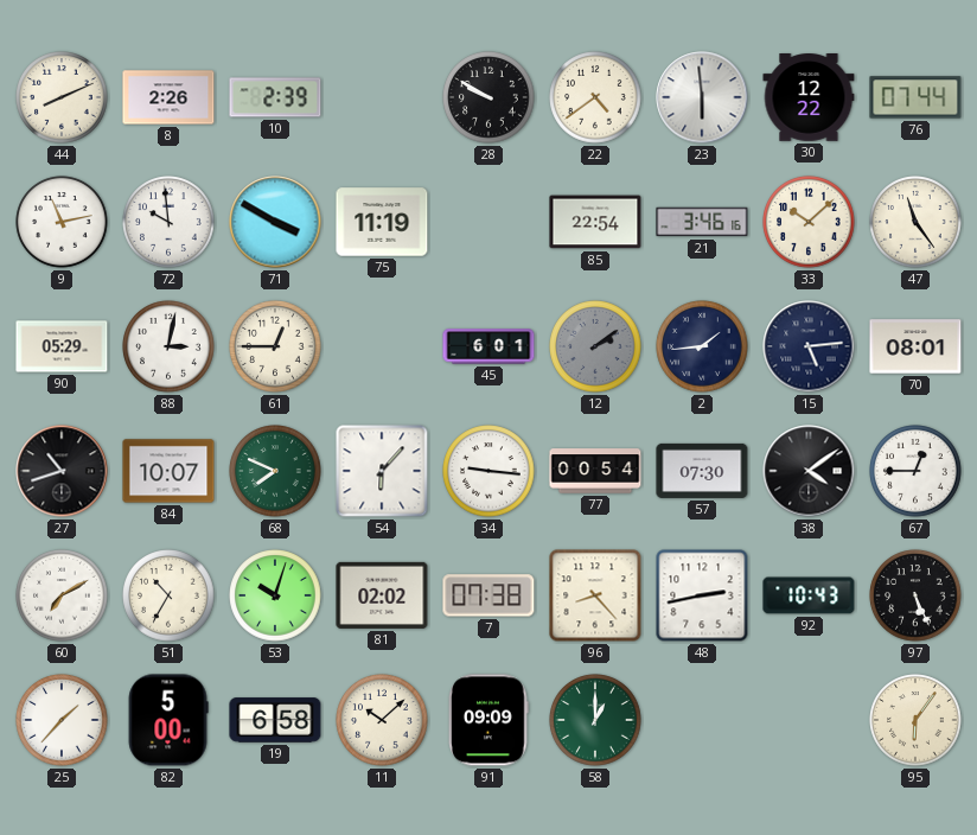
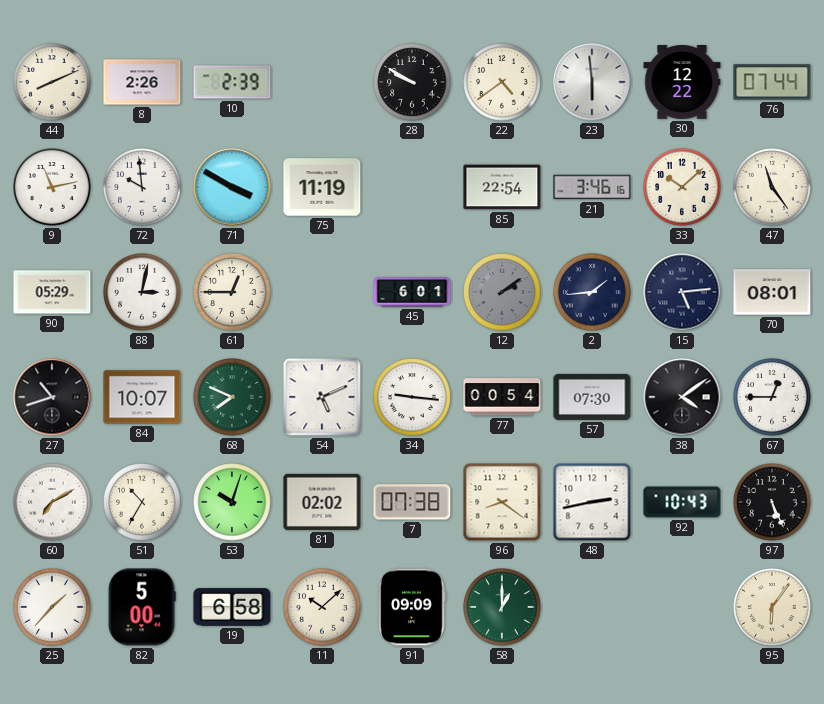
54: 6:07 -> 5:11
96: 8:23 -> 8:21
